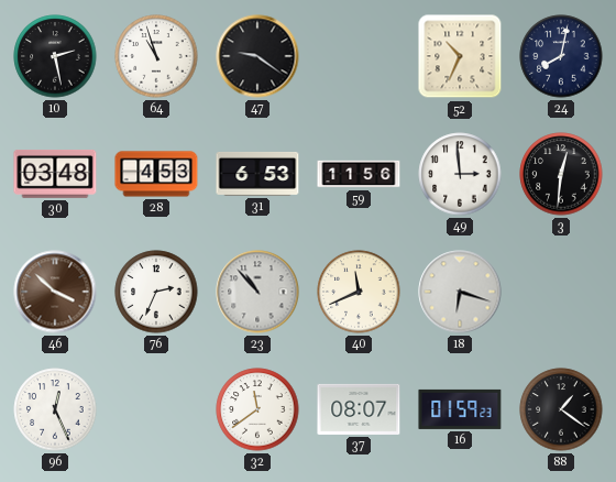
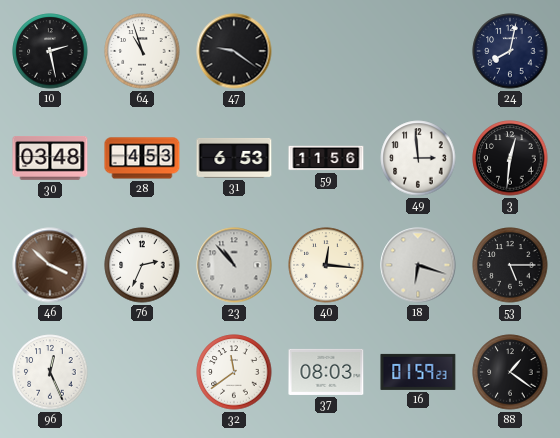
52: 10:34 -> none
40: 11:41 -> 12:16
53: none -> 5:15
37: 08:07 -> 08:03
